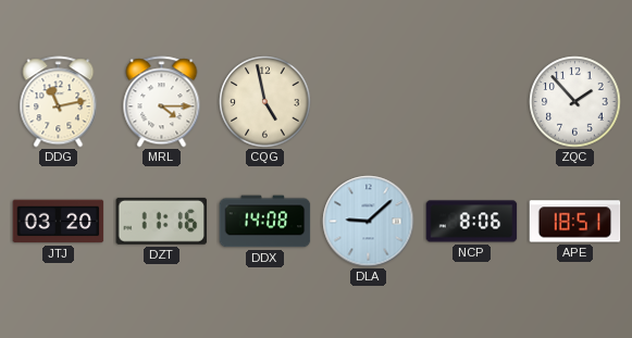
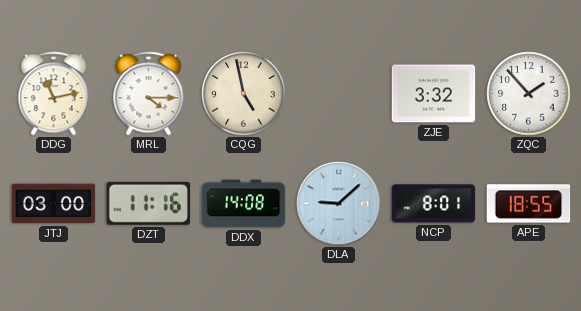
ZJE: none -> 3:32
JTJ: 03:20 -> 03:00
NCP: 8:06 -> 8:01
APE: 18:51 -> 18:55
